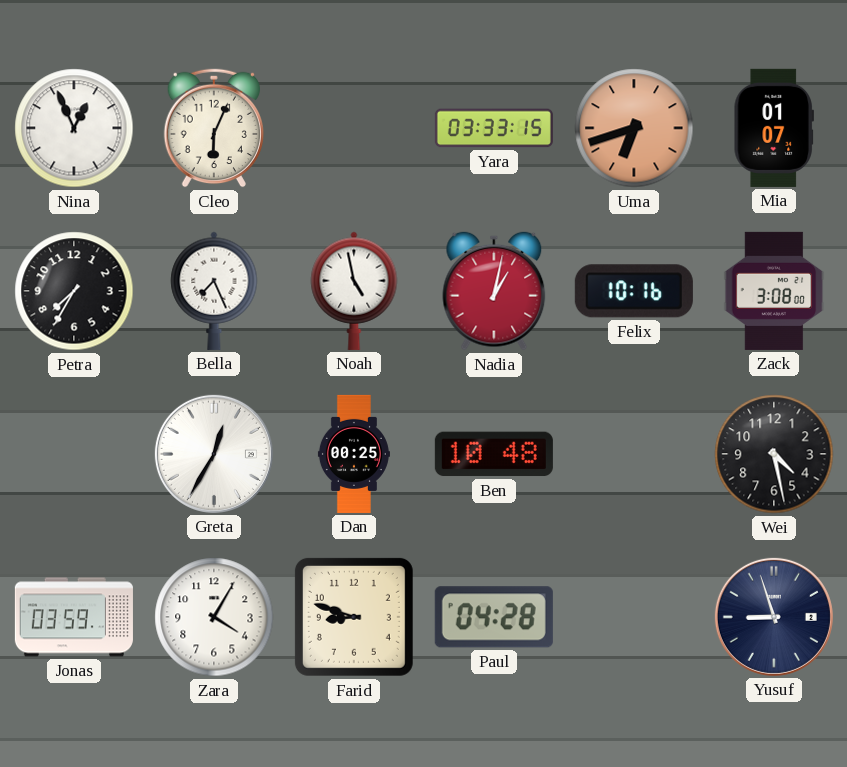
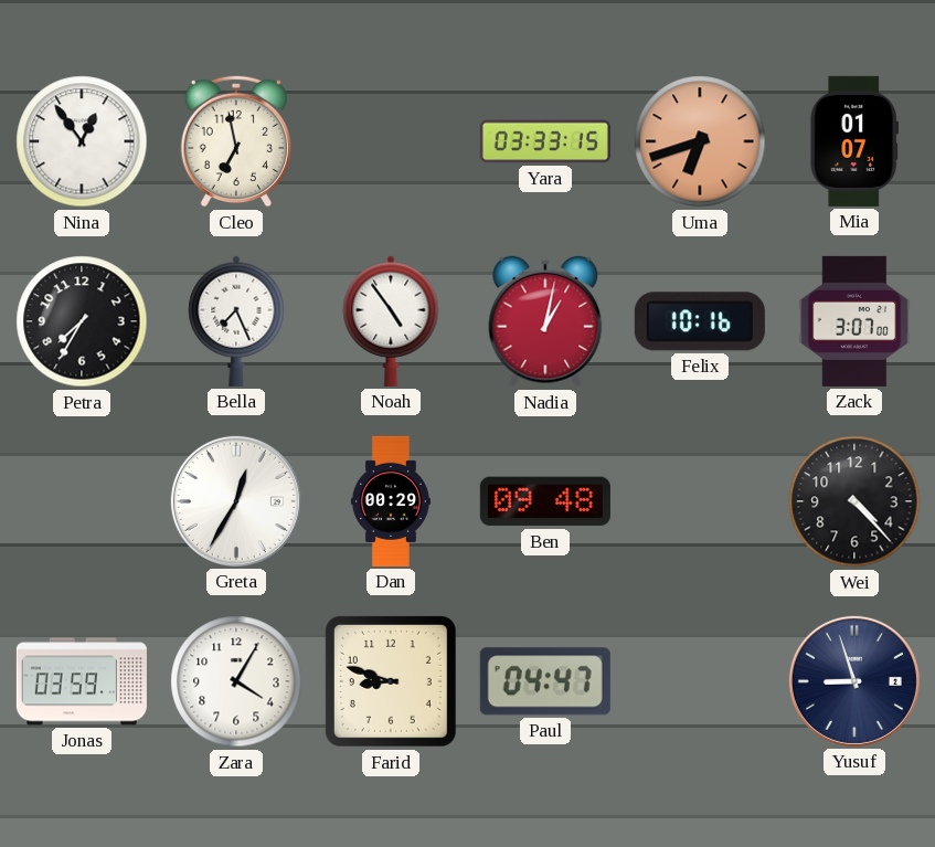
Nina: 12:56 -> 12:54
Cleo: 6:04 -> 6:58
Noah: 4:58 -> 4:54
Zack: 3:08 -> 3:07
Dan: 00:25 -> 00:29
Ben: 10:48 -> 09:48
Wei: 4:28 -> 4:23
Paul: 04:28 -> 04:47
